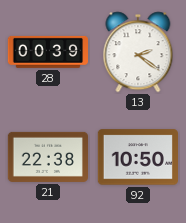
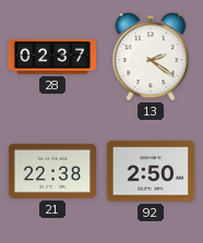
28: 00:39 -> 02:37
92: 10:50 -> 2:50
